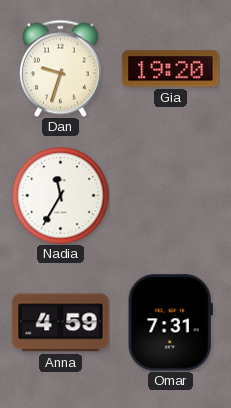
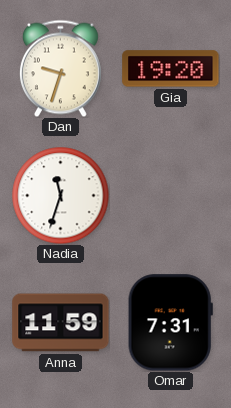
Nadia: 11:35 -> 11:33
Anna: 4:59 -> 11:59
